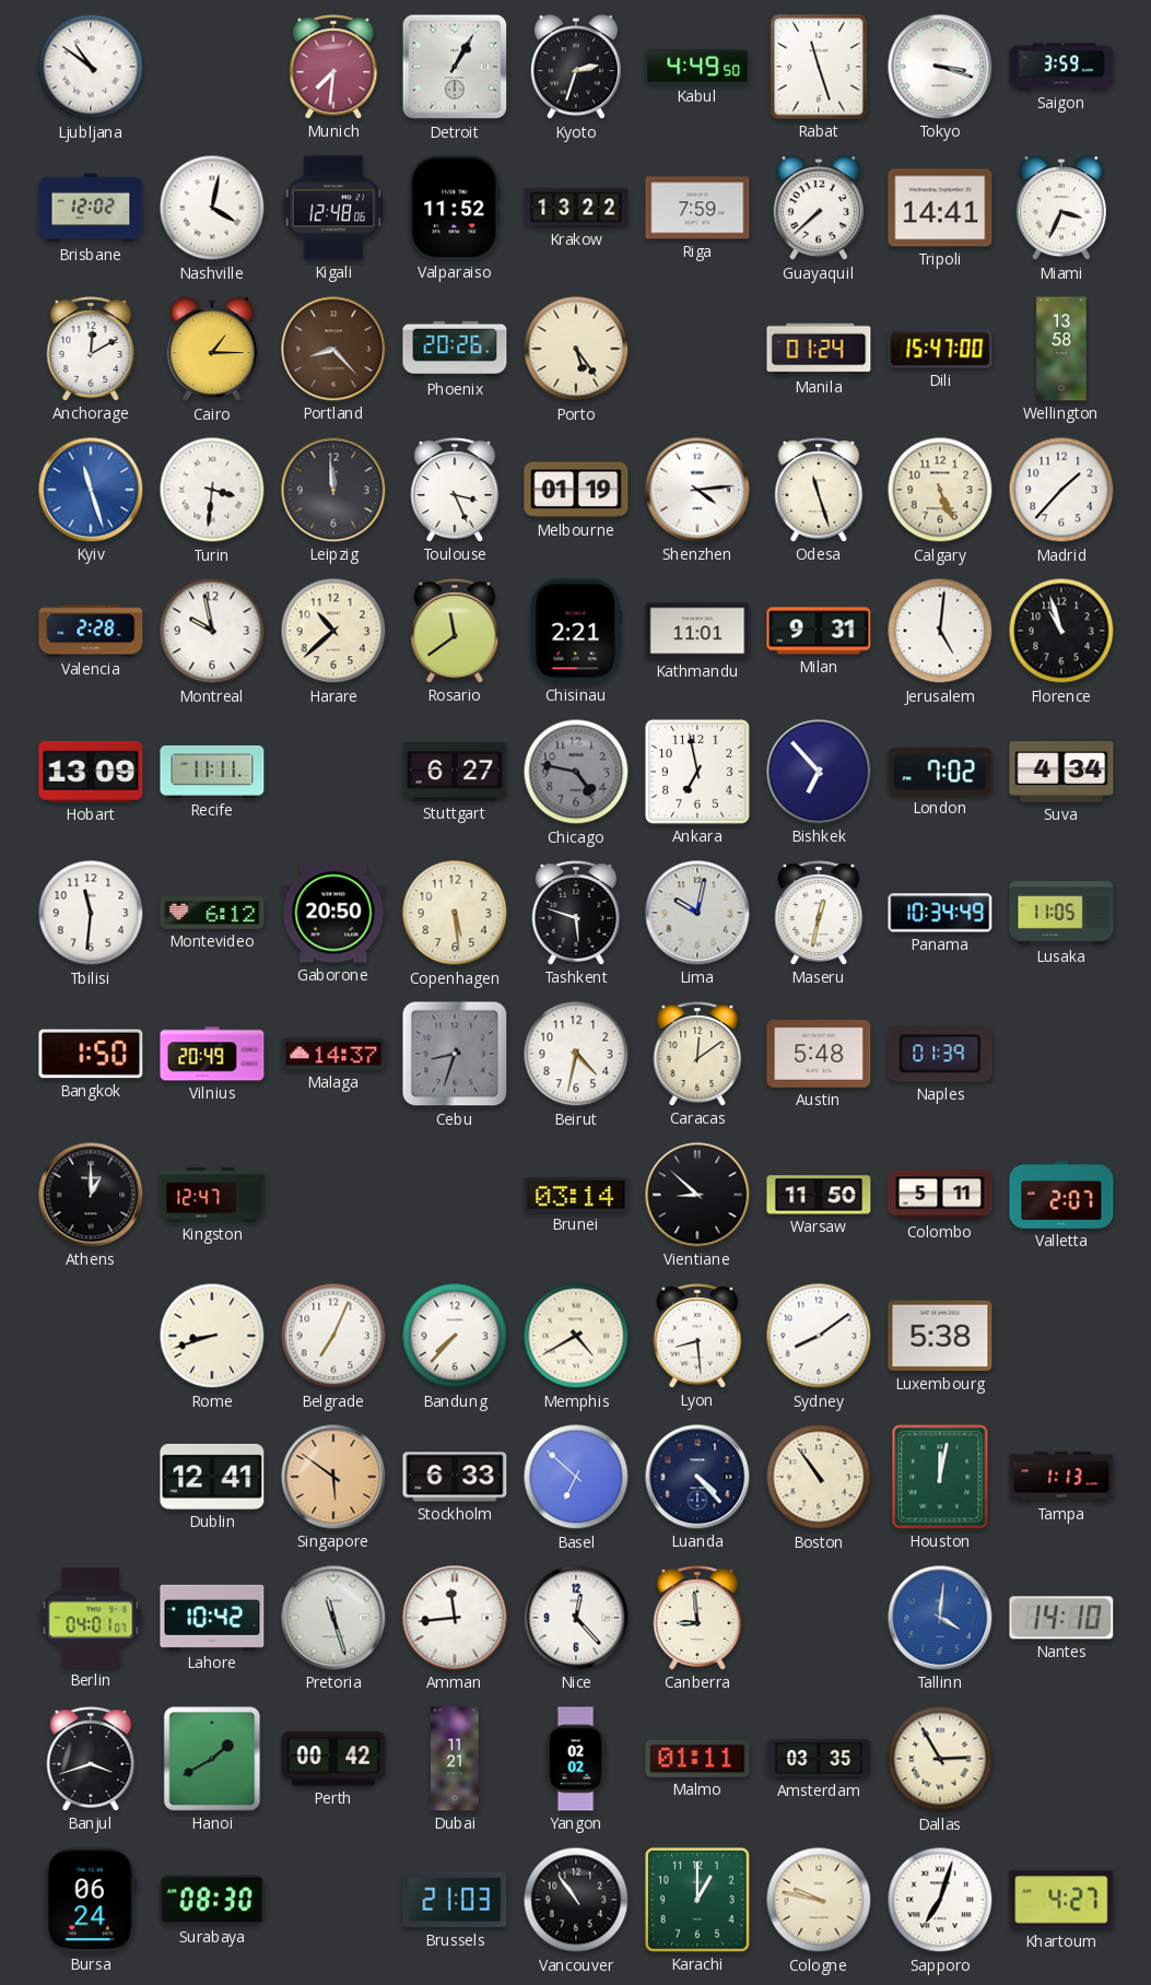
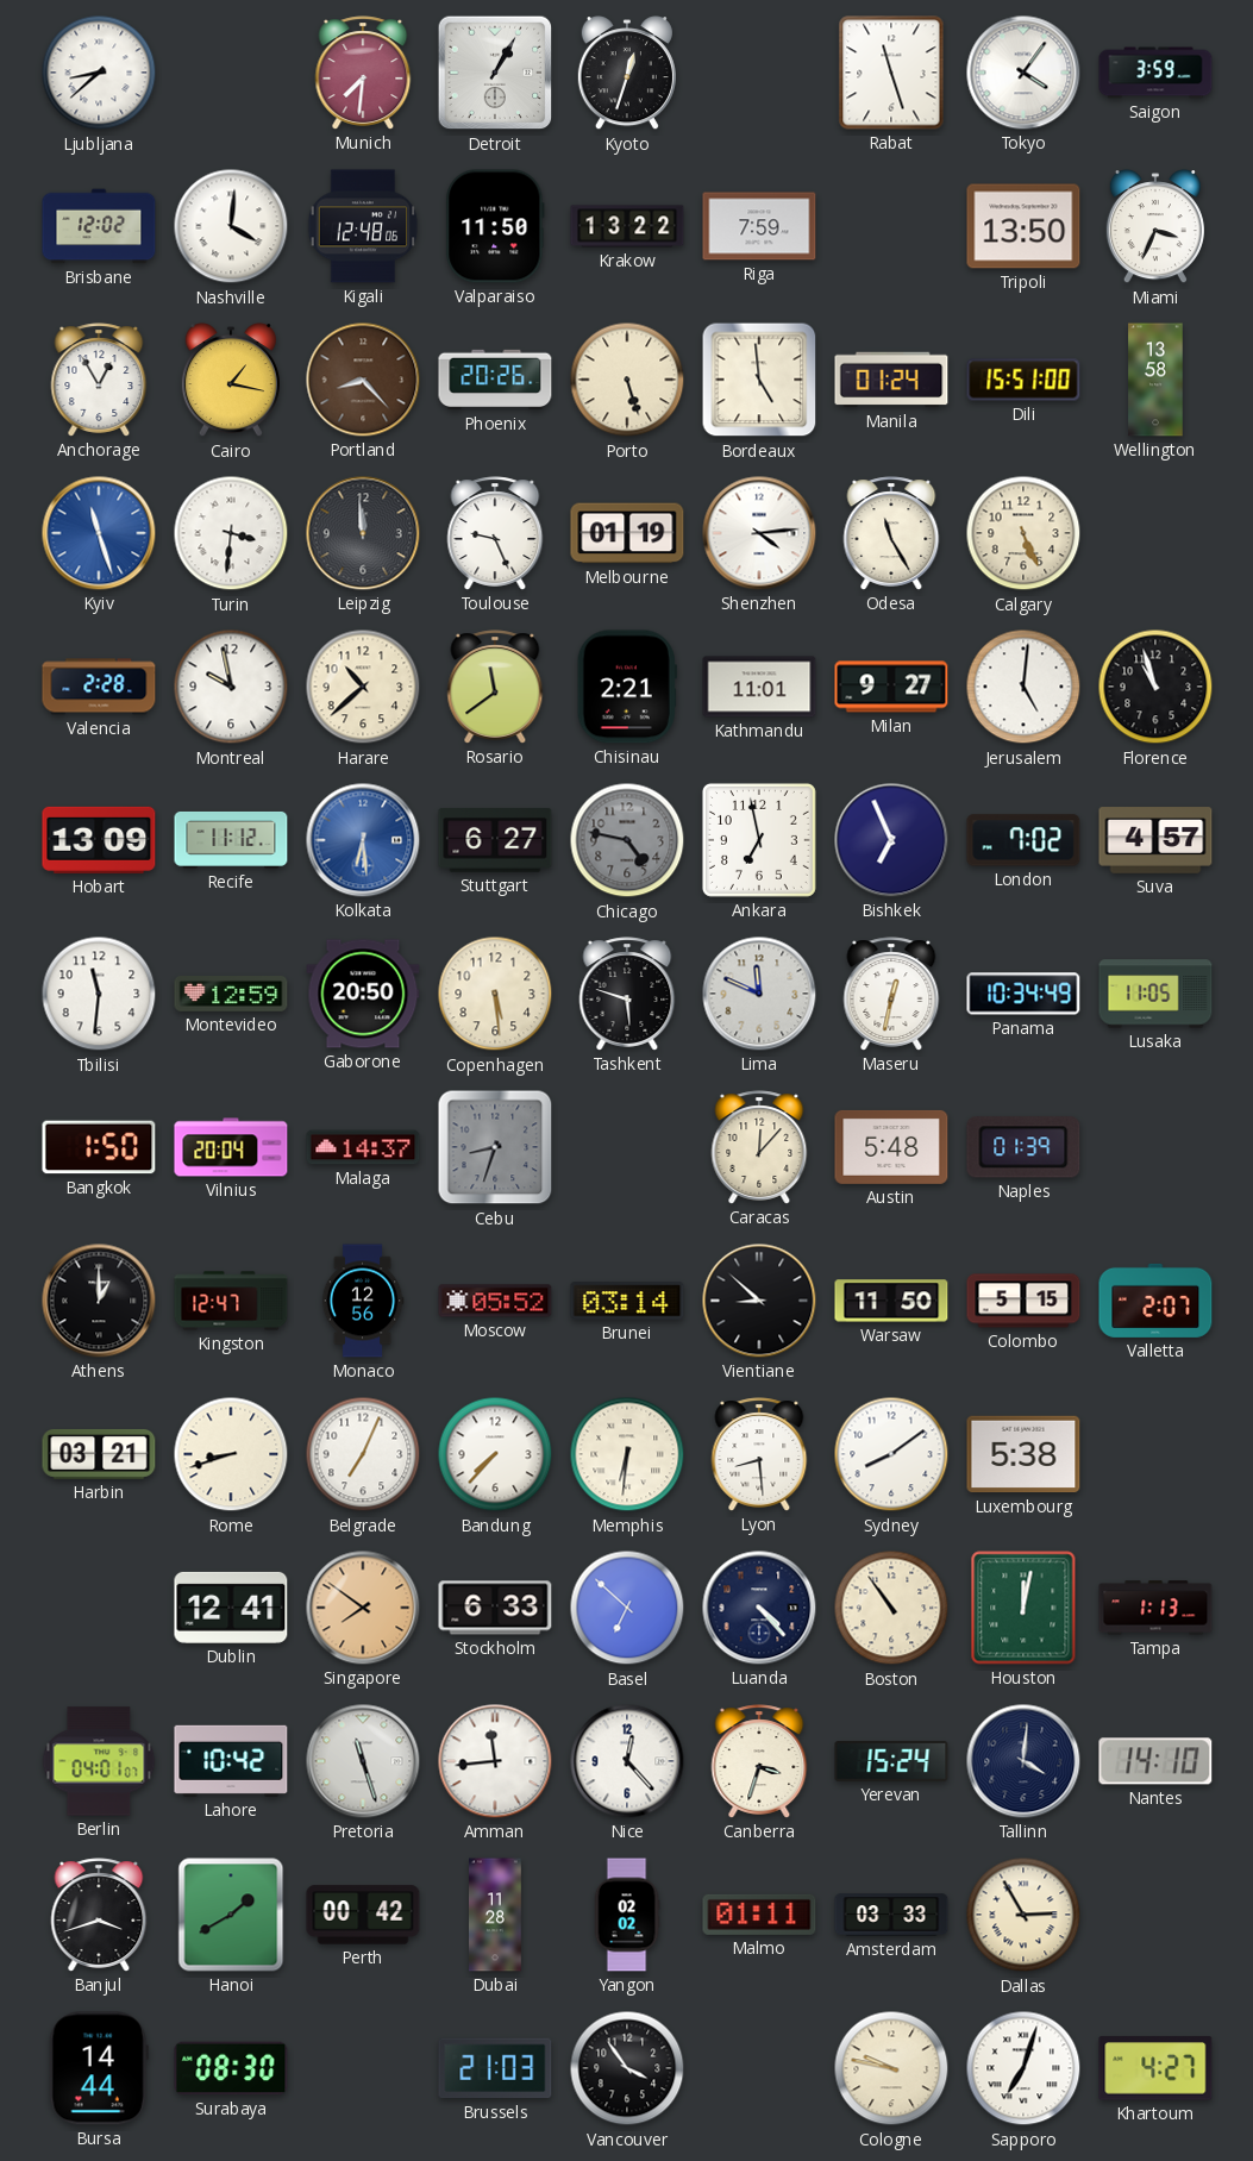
Ljubljana: 10:51 -> 8:38
Kyoto: 2:33 -> 12:33
Kabul: 4:49 -> none
Tokyo: 3:18 -> 4:06
Nashville: 4:02 -> 4:01
Valparaiso: 11:52 -> 11:50
Guayaquil: 7:38 -> none
Tripoli: 14:41 -> 13:50
Anchorage: 12:10 -> 12:55
Cairo: 1:15 -> 1:17
Porto: 5:24 -> 5:27
Bordeaux: none -> 4:59
Dili: 15:47 -> 15:51
Toulouse: 3:26 -> 9:26
Odesa: 11:27 -> 11:25
Madrid: 1:37 -> none
Milan: 9:31 -> 9:27
Recife: 11:11 -> 11:12
Kolkata: none -> 6:29
Bishkek: 6:53 -> 6:56
Suva: 4:34 -> 4:57
Montevideo: 6:12 -> 12:59
Lima: 10:02 -> 11:49
Vilnius: 20:49 -> 20:04
Beirut: 4:32 -> none
Caracas: 12:09 -> 12:07
Monaco: none -> 12:56
Moscow: none -> 05:52
Colombo: 5:11 -> 5:15
Harbin: none -> 03:21
Memphis: 4:40 -> 6:31
Singapore: 5:51 -> 7:51
Canberra: 8:59 -> 3:33
Yerevan: none -> 15:24
Tallinn dial: blue -> navy
Dubai: 11:21 -> 11:28
Amsterdam: 03:35 -> 03:33
Bursa: 06:24 -> 14:44
Vancouver: 10:54 -> 3:54
Karachi: 1:00 -> none
